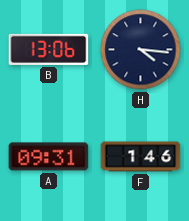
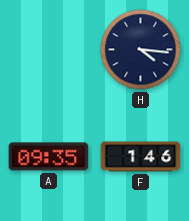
B: 13:06 -> none
A: 09:31 -> 09:35
